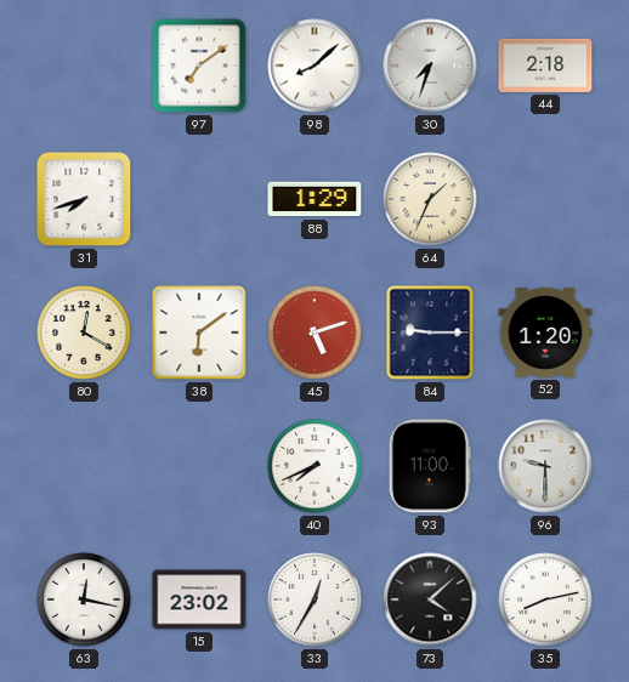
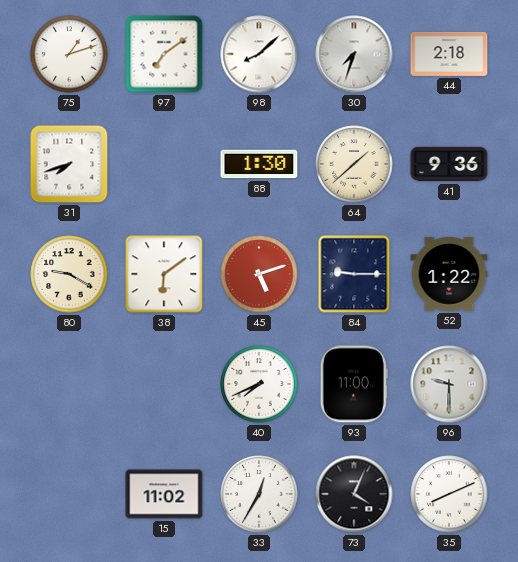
75: none -> 1:12
88: 1:29 -> 1:30
64: 1:34 -> 1:38
41: none -> 9:36
80: 12:20 -> 9:20
52: 1:20 -> 1:22
63: 12:17 -> none
15: 23:02 -> 11:02
73: 4:08 -> 4:04
35: 8:13 -> 8:11
